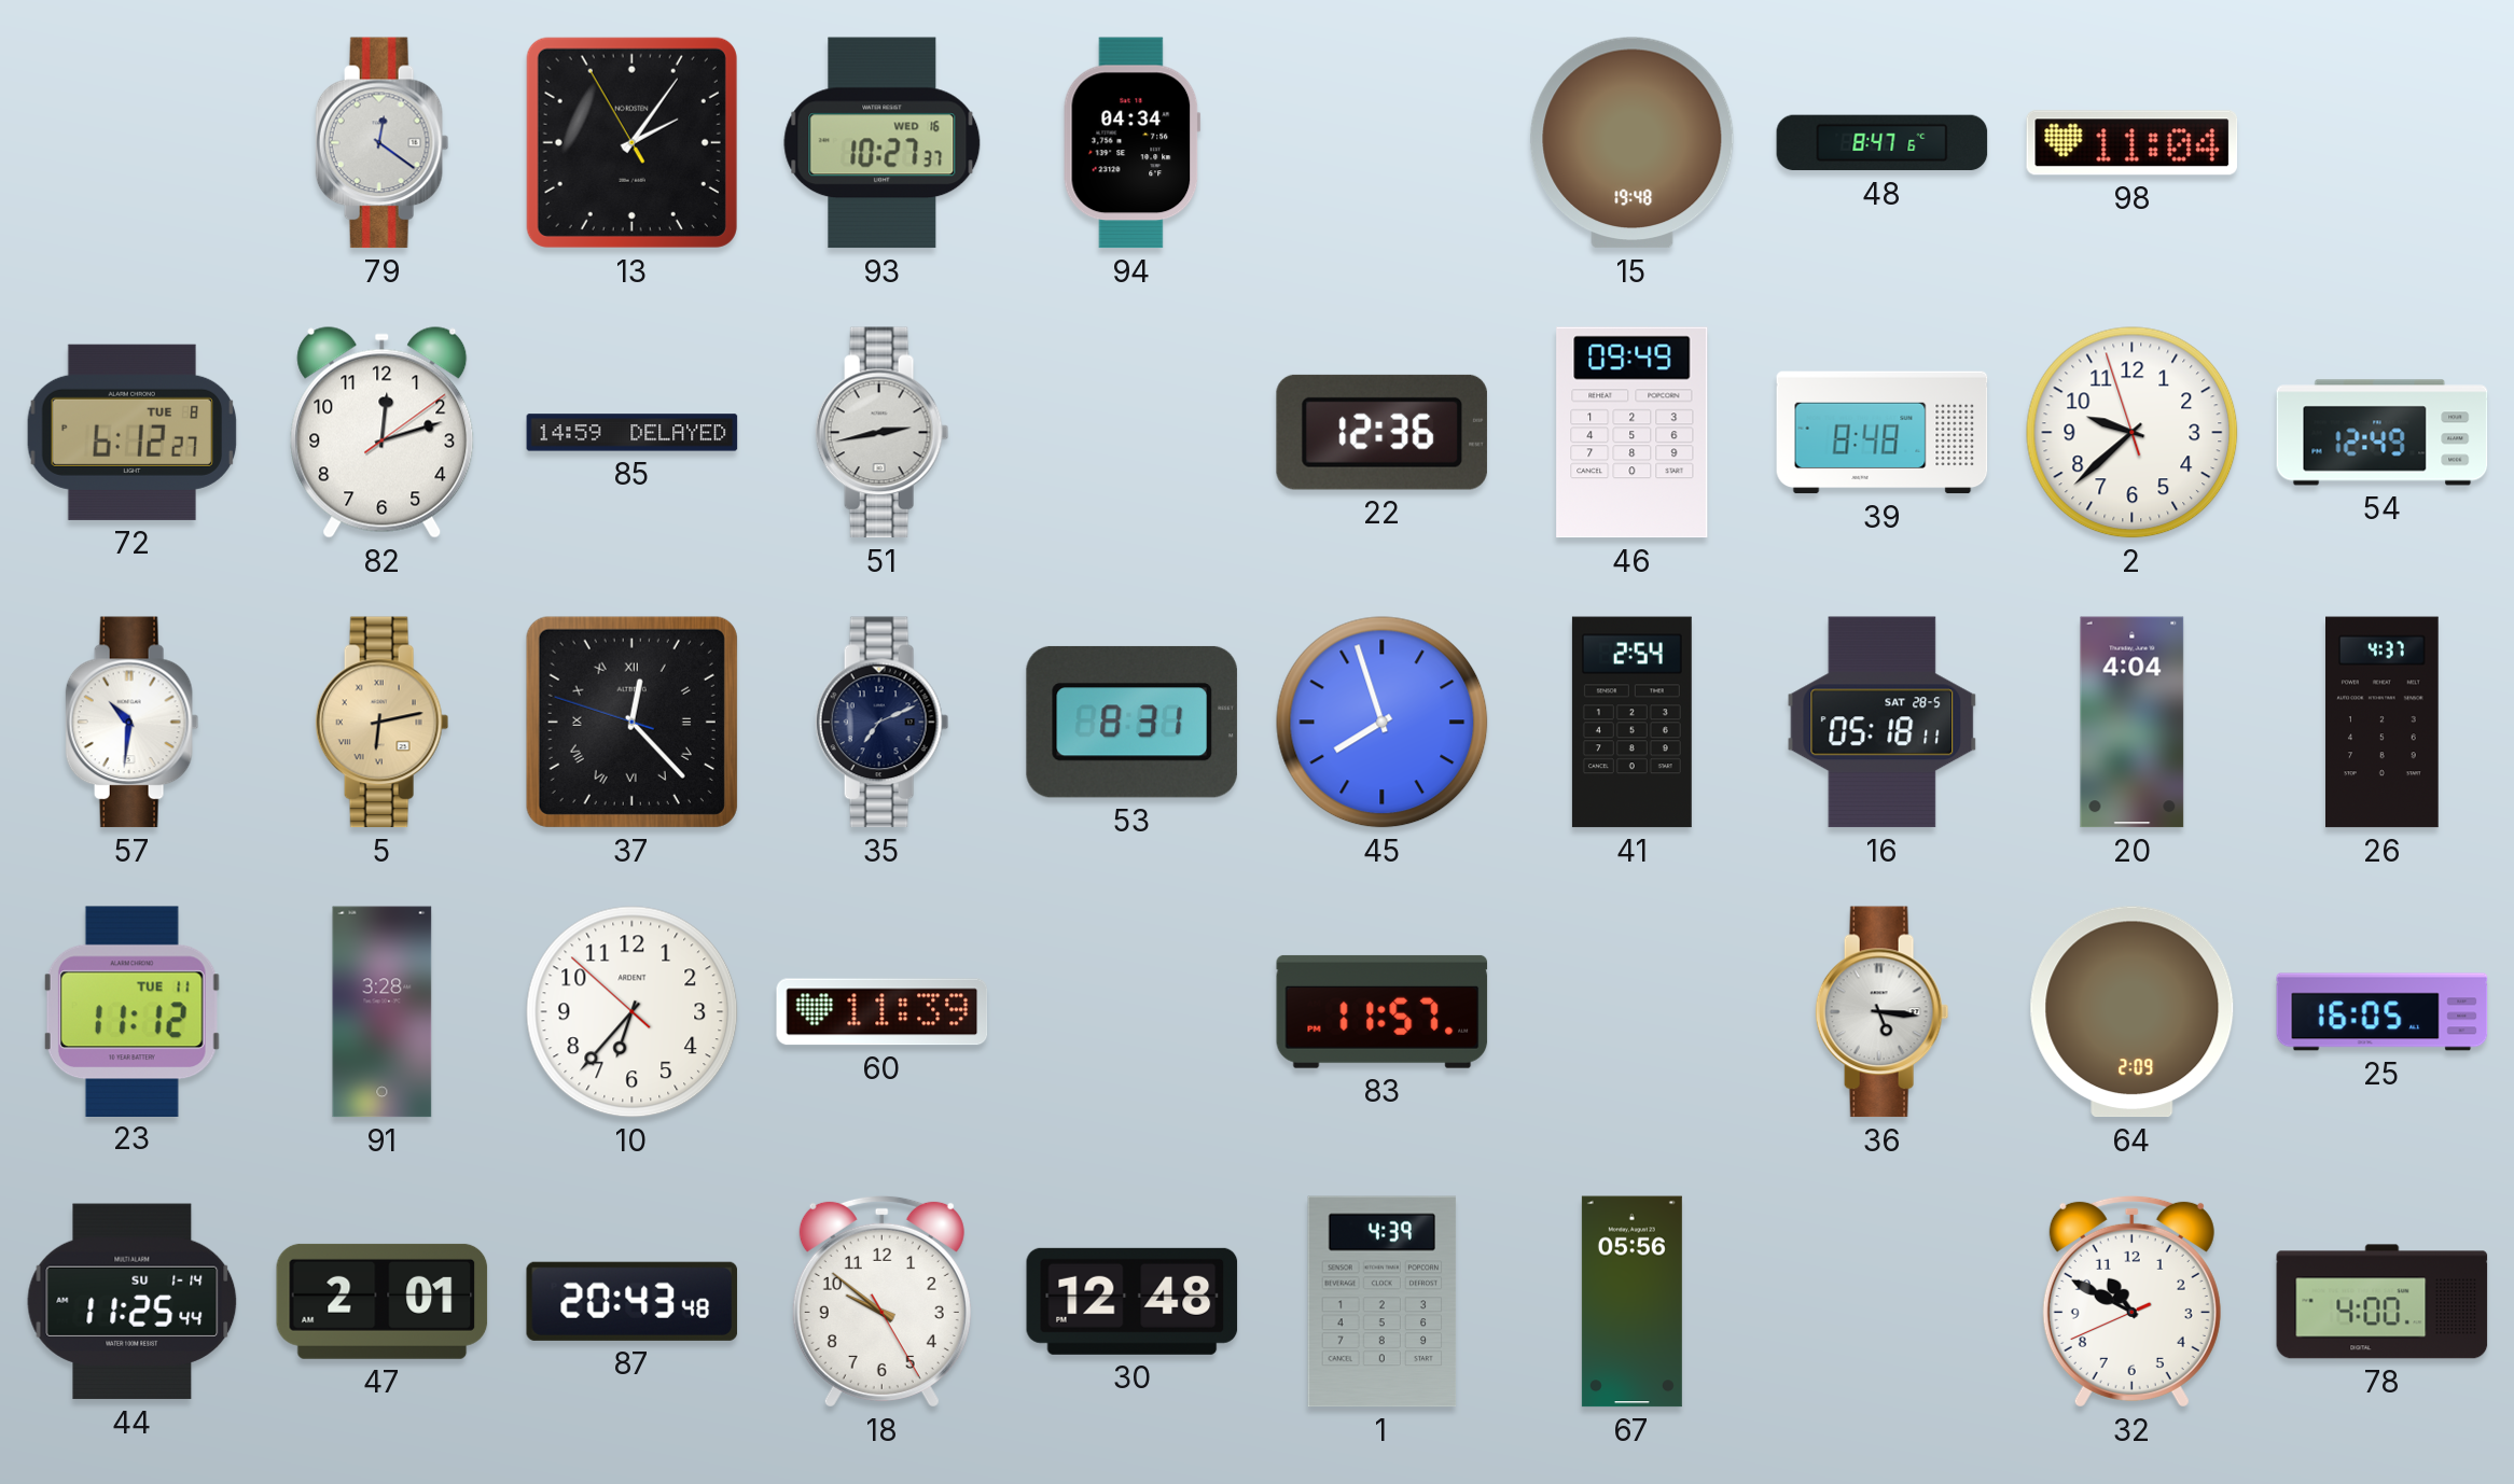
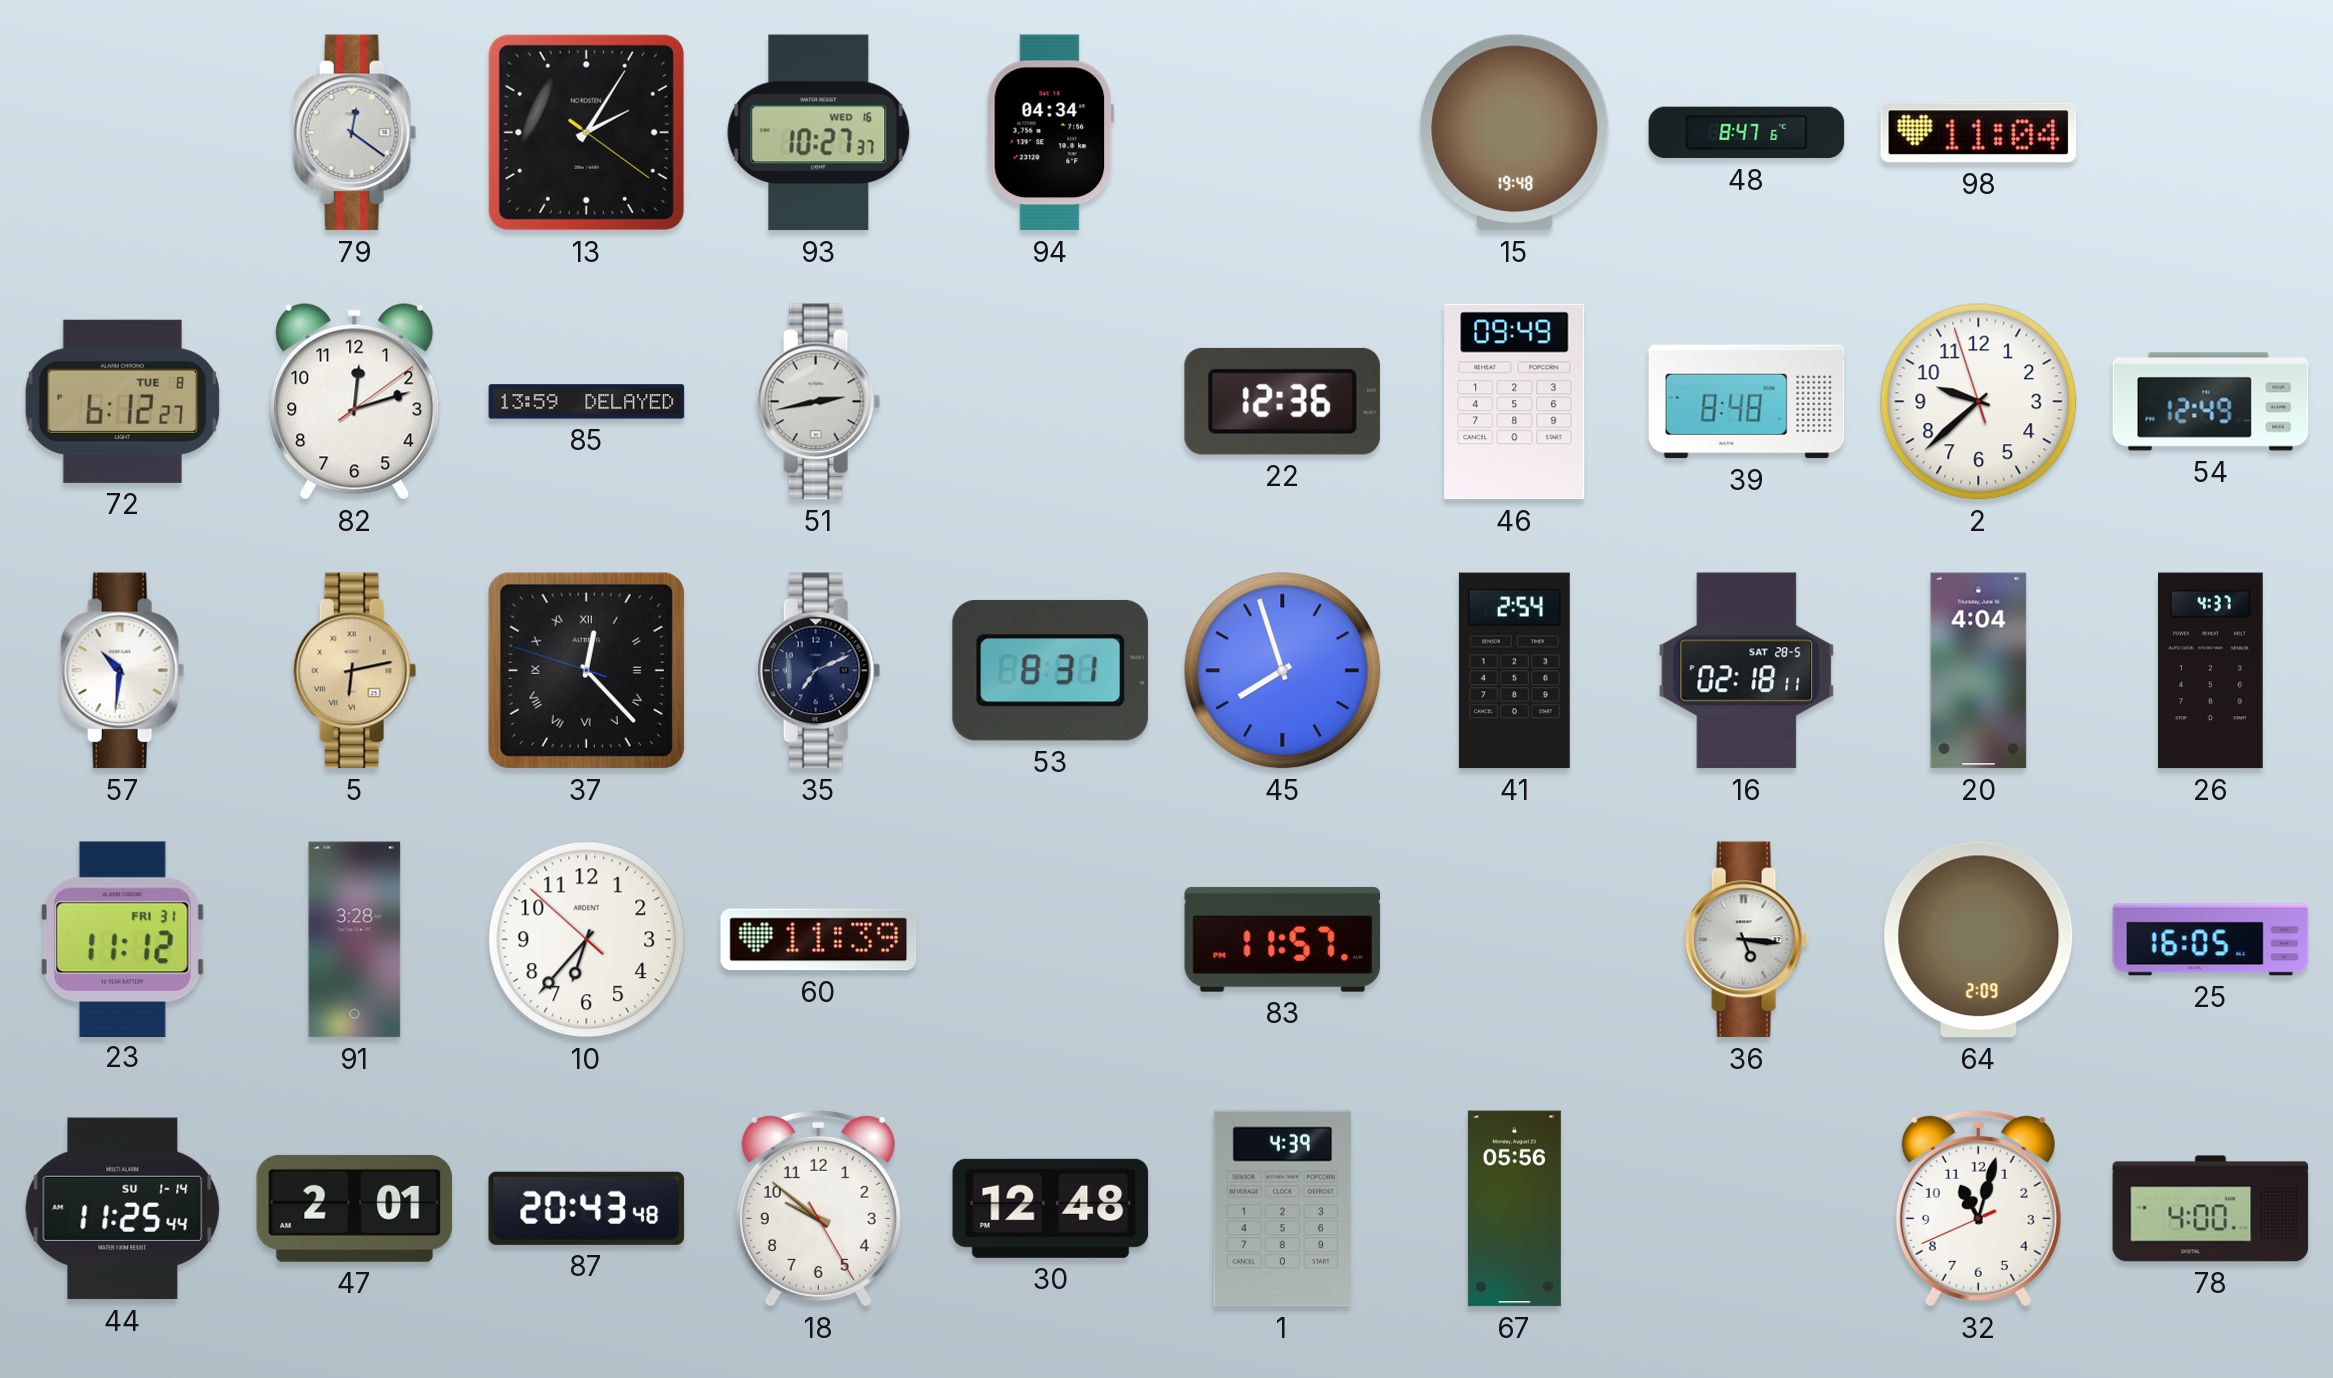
13: 2:05:55 -> 2:05:21
85: 14:59 -> 13:59
16: 05:18 -> 02:18
23 date: TUE 11 -> FRI 31
32: 10:49 -> 11:02
